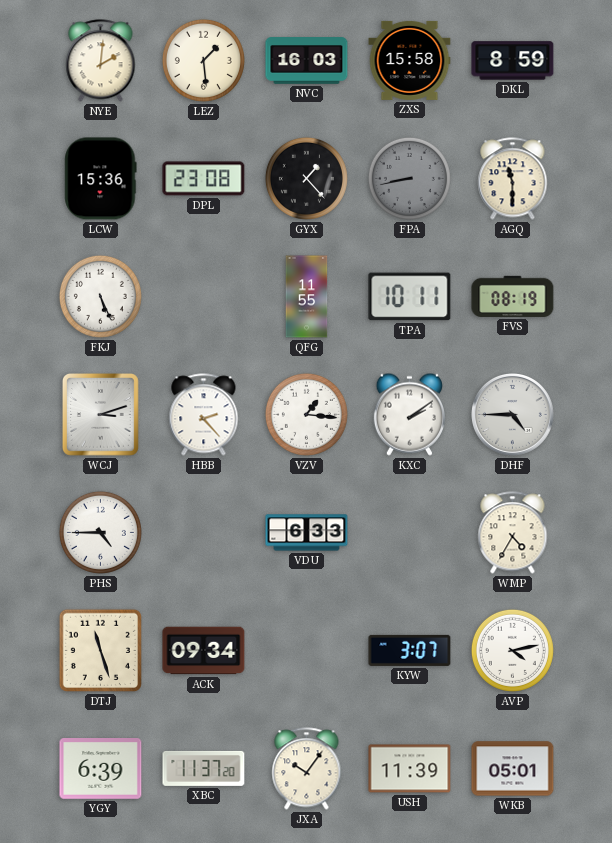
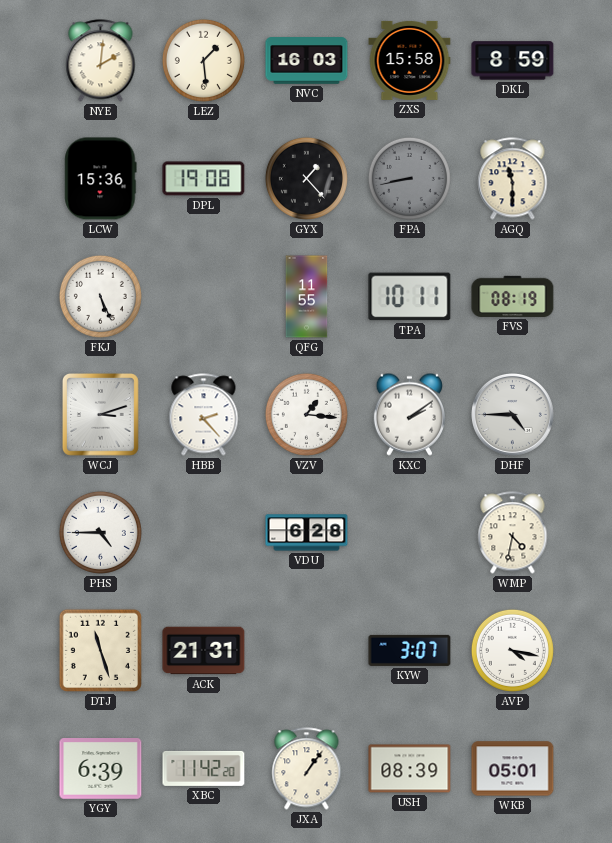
DPL: 23:08 -> 19:08
VDU: 6:33 -> 6:28
WMP: 4:35 -> 4:32
ACK: 09:34 -> 21:31
AVP: 4:13 -> 4:17
XBC: 11:37 -> 11:42
JXA: 10:06 -> 1:06
USH: 11:39 -> 08:39
